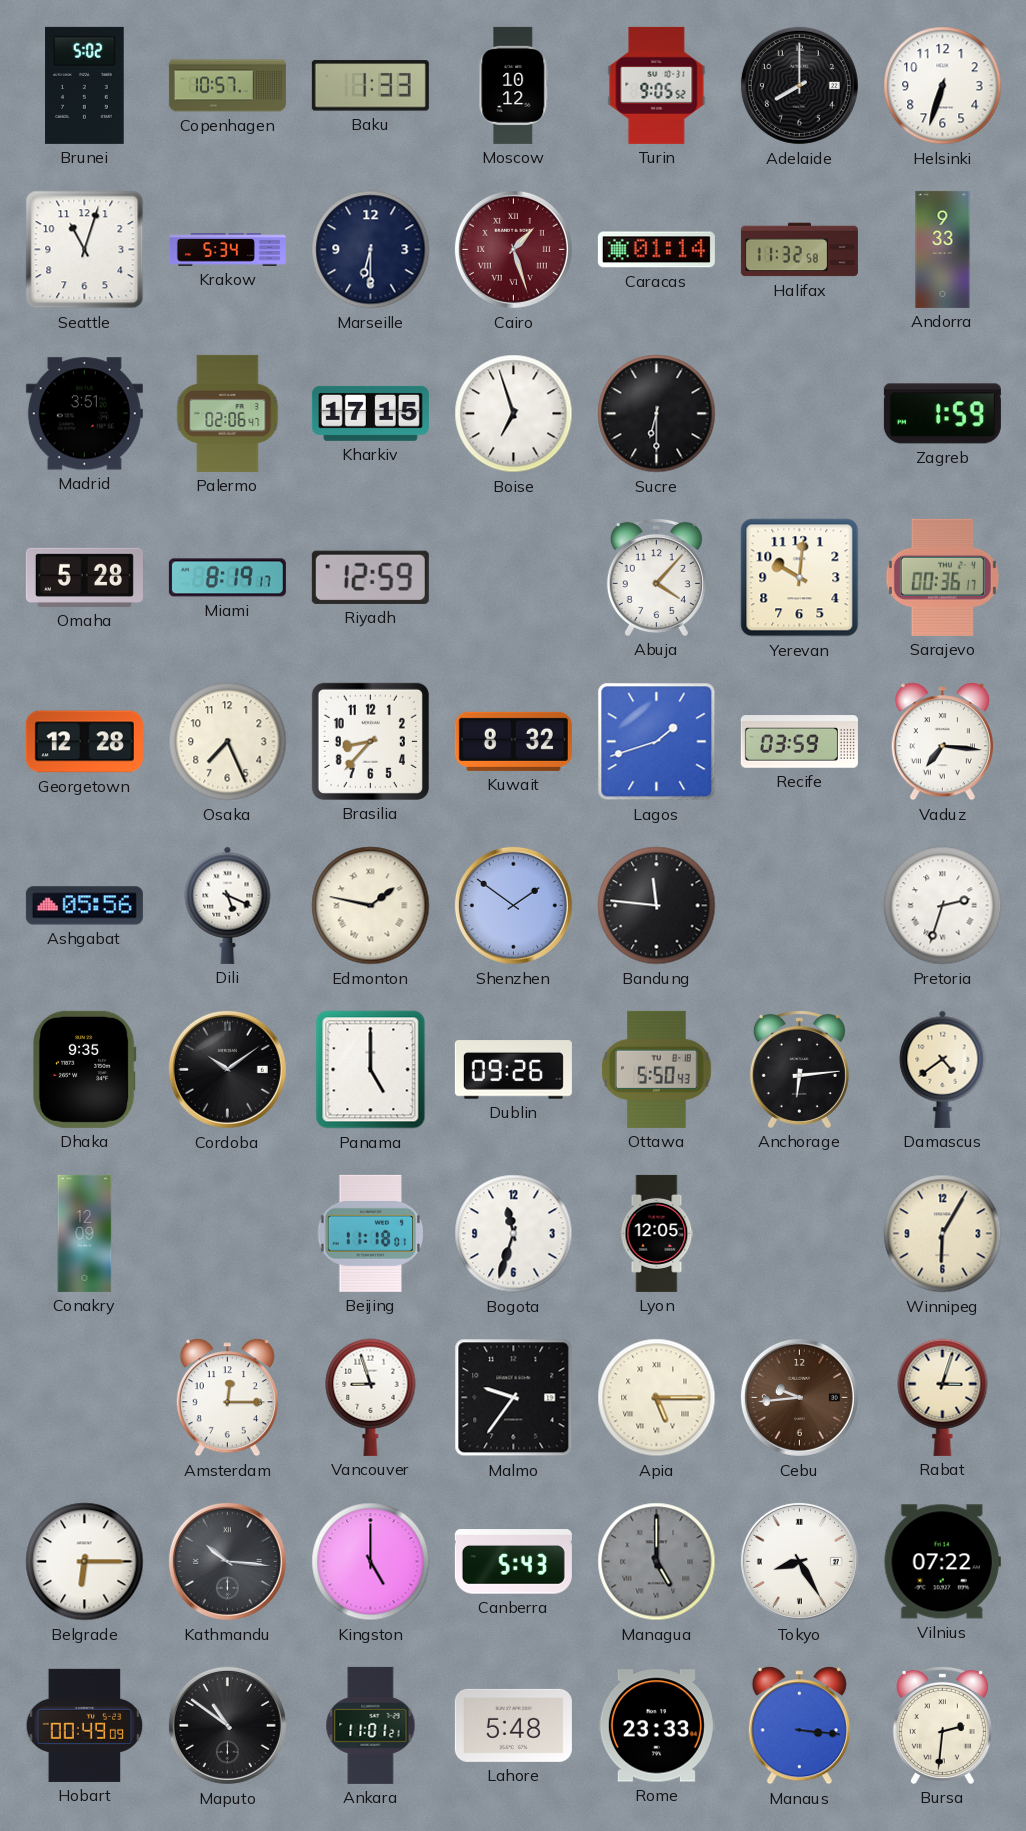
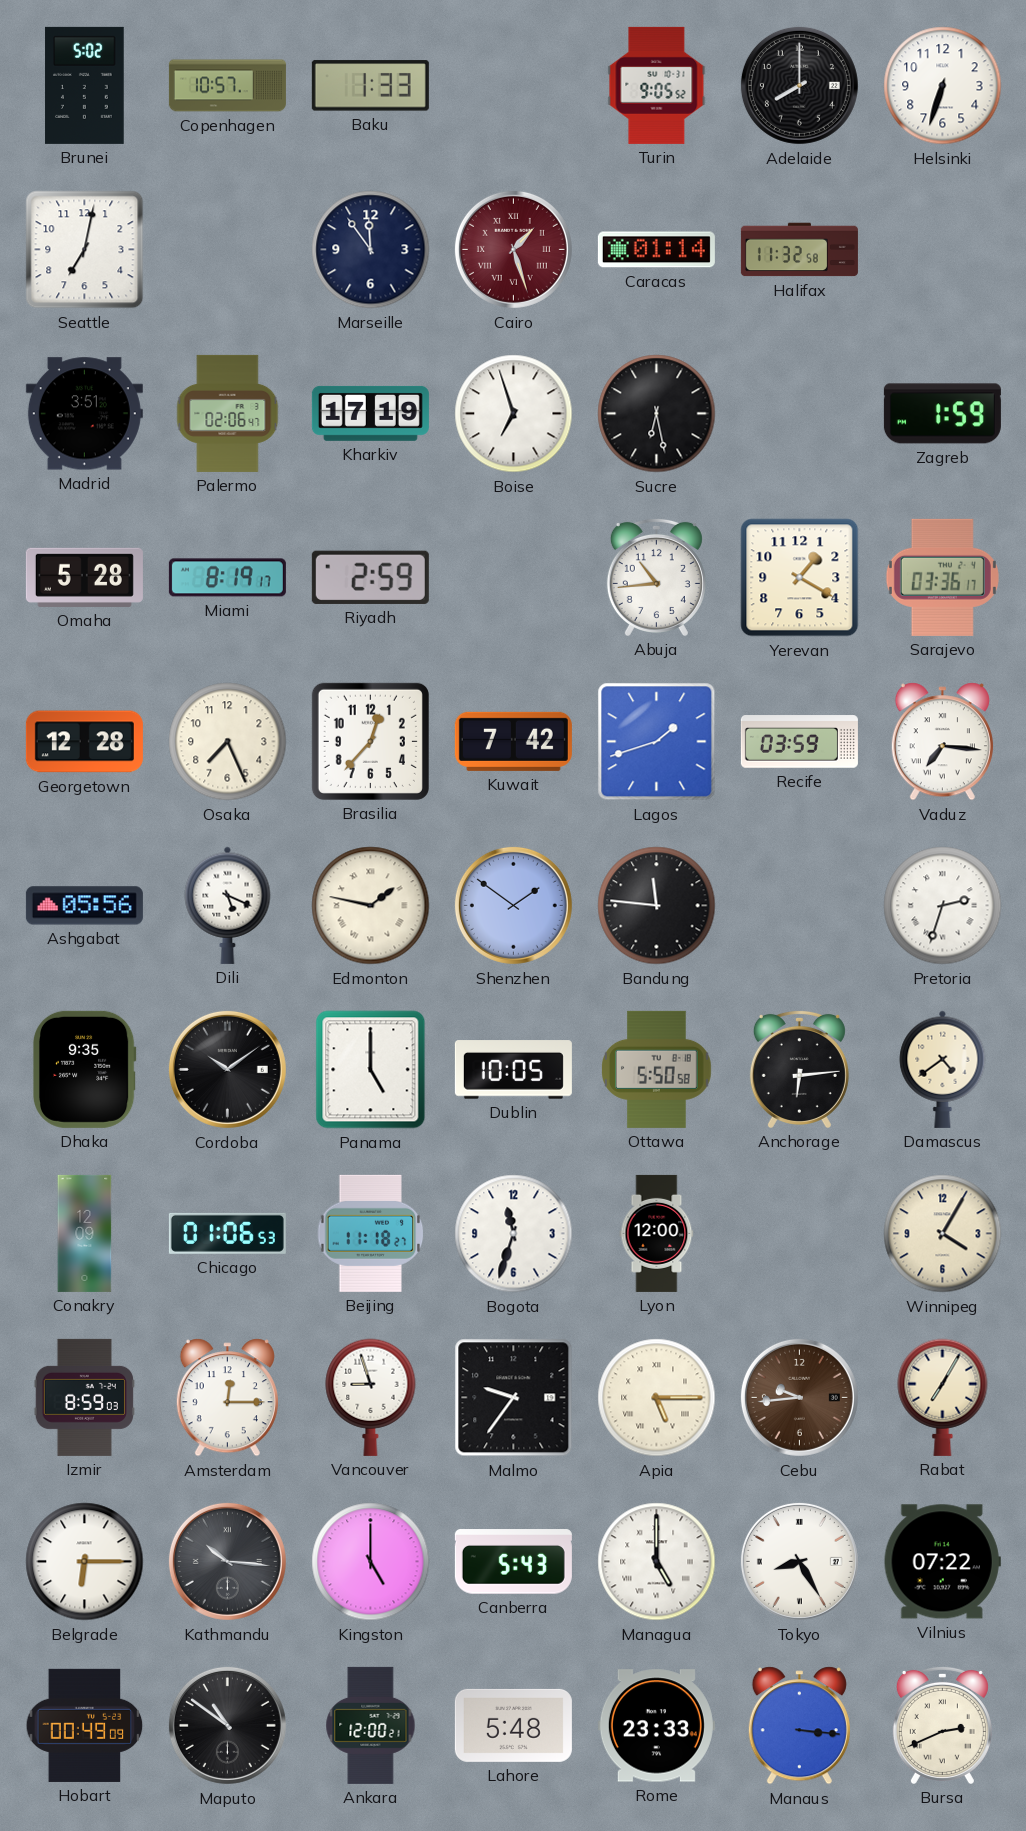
Moscow: 10:12 -> none
Seattle: 11:03 -> 7:02
Krakow: 5:34 -> none
Marseille: 6:30 -> 11:54
Andorra: 9:33 -> none
Kharkiv: 17:15 -> 17:19
Sucre: 6:30 -> 6:28
Riyadh: 12:59 -> 2:59
Abuja: 4:07 -> 10:44
Yerevan: 10:01 -> 1:20
Sarajevo: 00:36 -> 03:36
Brasilia: 8:37 -> 12:37
Kuwait: 8:32 -> 7:42
Dublin: 09:26 -> 10:05
Ottawa: 5:50:43 -> 5:50:58
Chicago: none -> 01:06
Beijing: 11:18:01 -> 11:18:27
Lyon: 12:05 -> 12:00
Winnipeg: 6:05 -> 4:05
Izmir: none -> 8:59
Rabat: 3:03 -> 7:05
Managua dial: grey -> white
Ankara: 11:01 -> 12:00
Bursa: 2:31 -> 2:41
